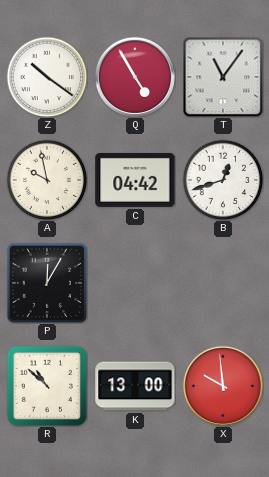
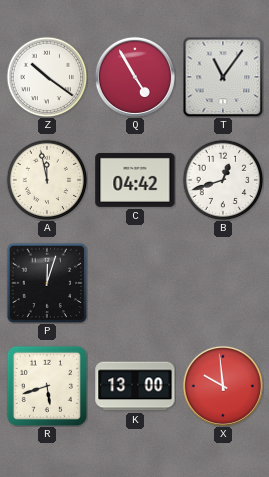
A: 9:58 -> 11:58
P: 12:05 -> 12:03
R: 10:52 -> 5:42
